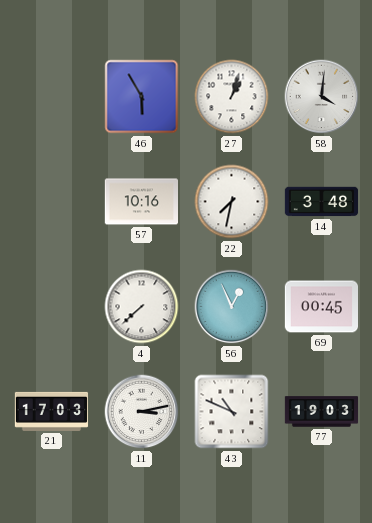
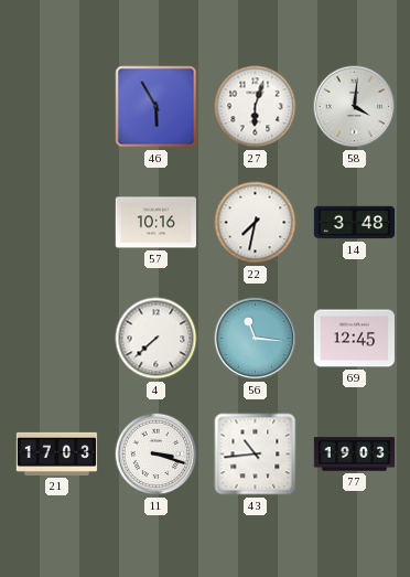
27: 1:03 -> 6:03
56: 12:56 -> 11:16
69: 00:45 -> 12:45
11: 3:13 -> 3:18
43: 10:49 -> 10:44
